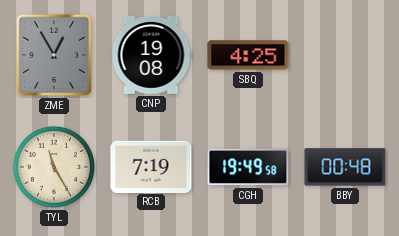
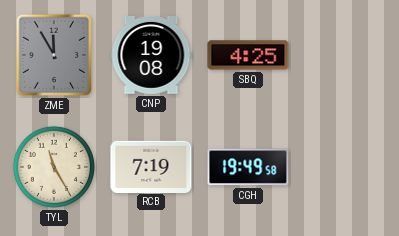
ZME: 12:55 -> 11:55
BBY: 00:48 -> none
